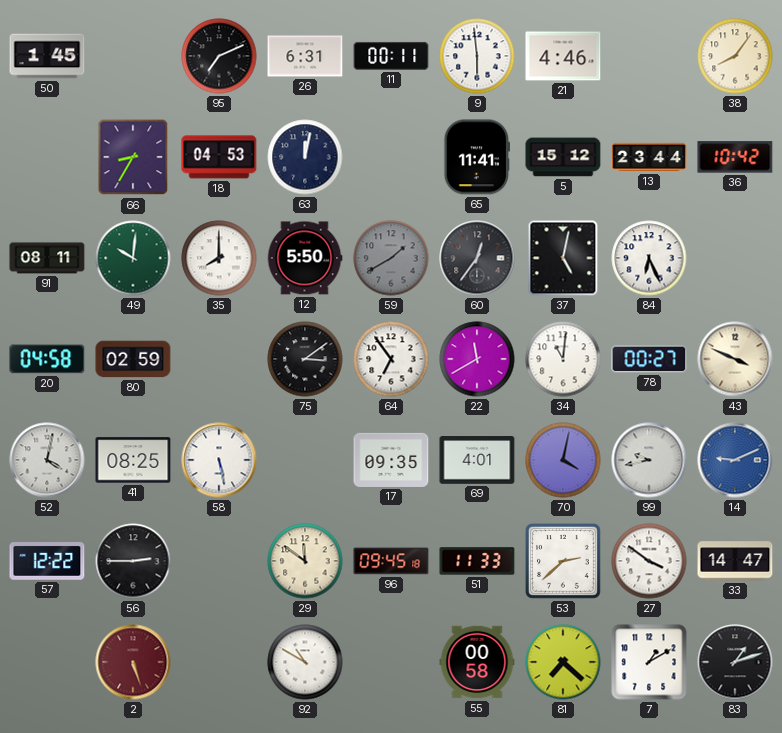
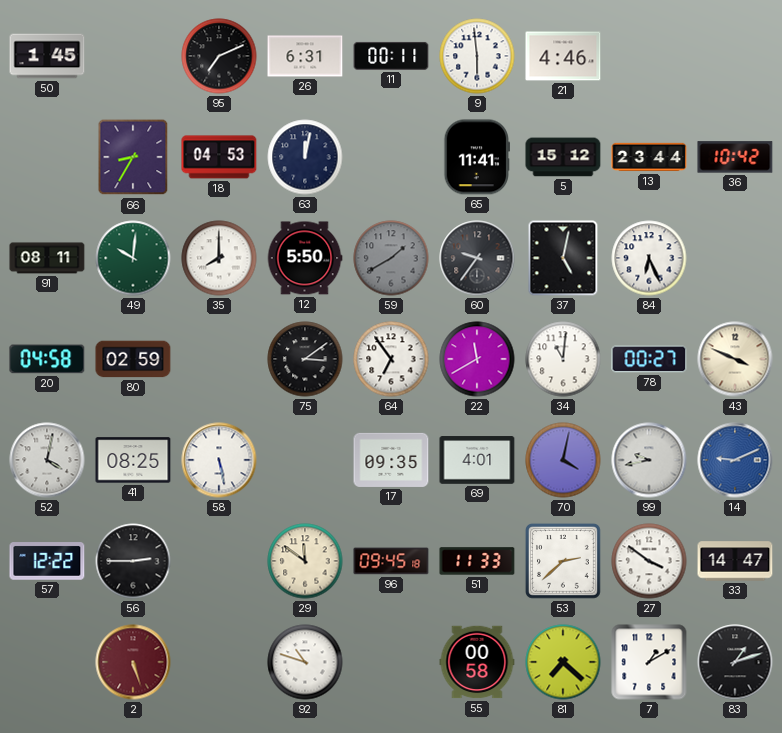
38: 8:06 -> none
60: 12:36 -> 9:36
92: 10:50 -> 10:48
